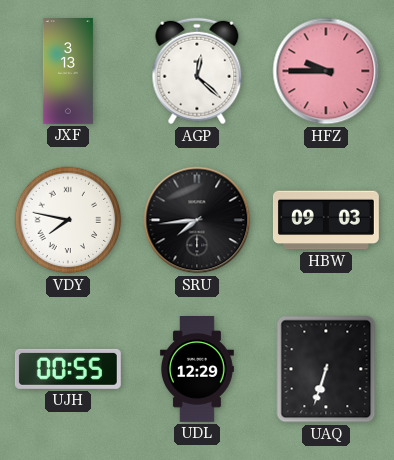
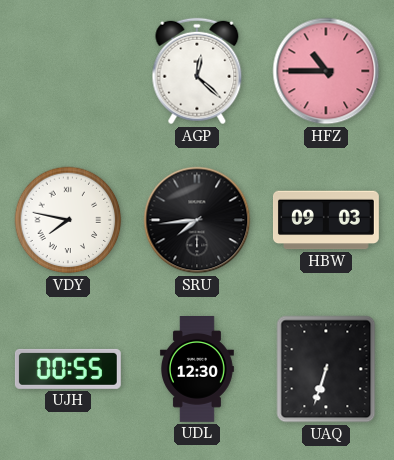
JXF: 3:13 -> none
HFZ: 9:45 -> 10:45
UDL: 12:29 -> 12:30
